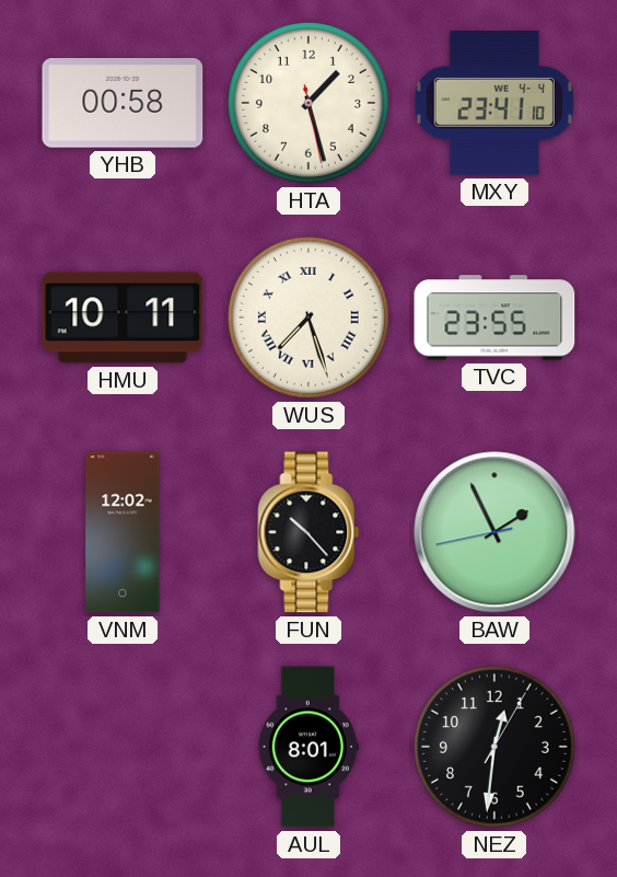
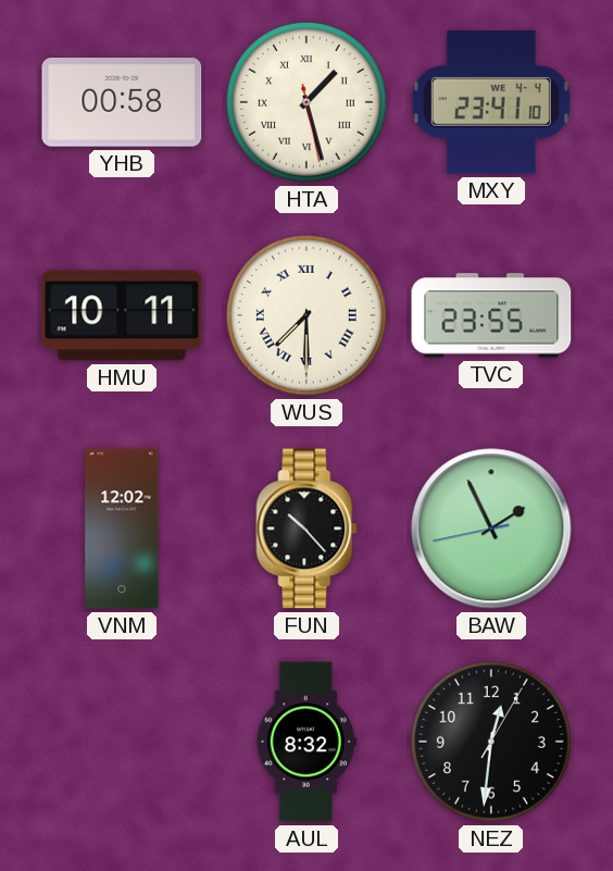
HTA numerals: Arabic -> Roman
WUS: 7:27 -> 7:30
AUL: 8:01 -> 8:32
